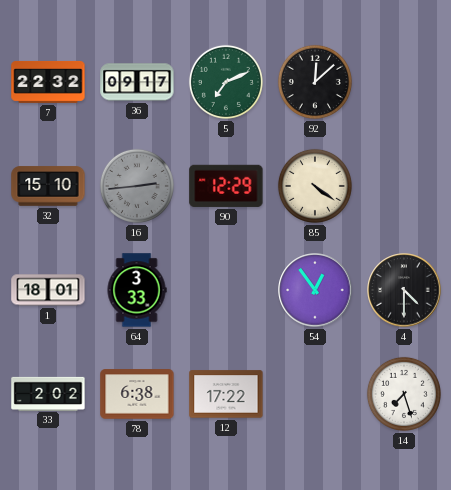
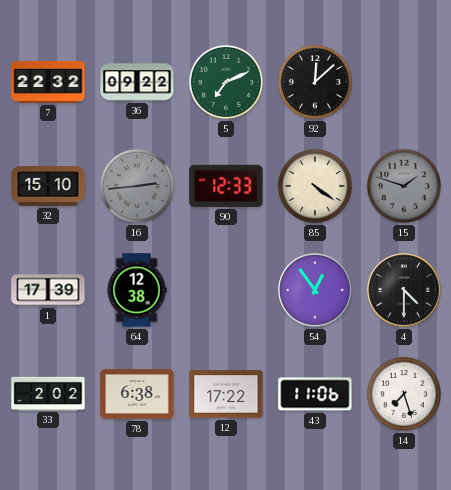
36: 09:17 -> 09:22
90: 12:29 -> 12:33
15: none -> 1:48
1: 18:01 -> 17:39
64: 3:33 -> 12:38
43: none -> 11:06
